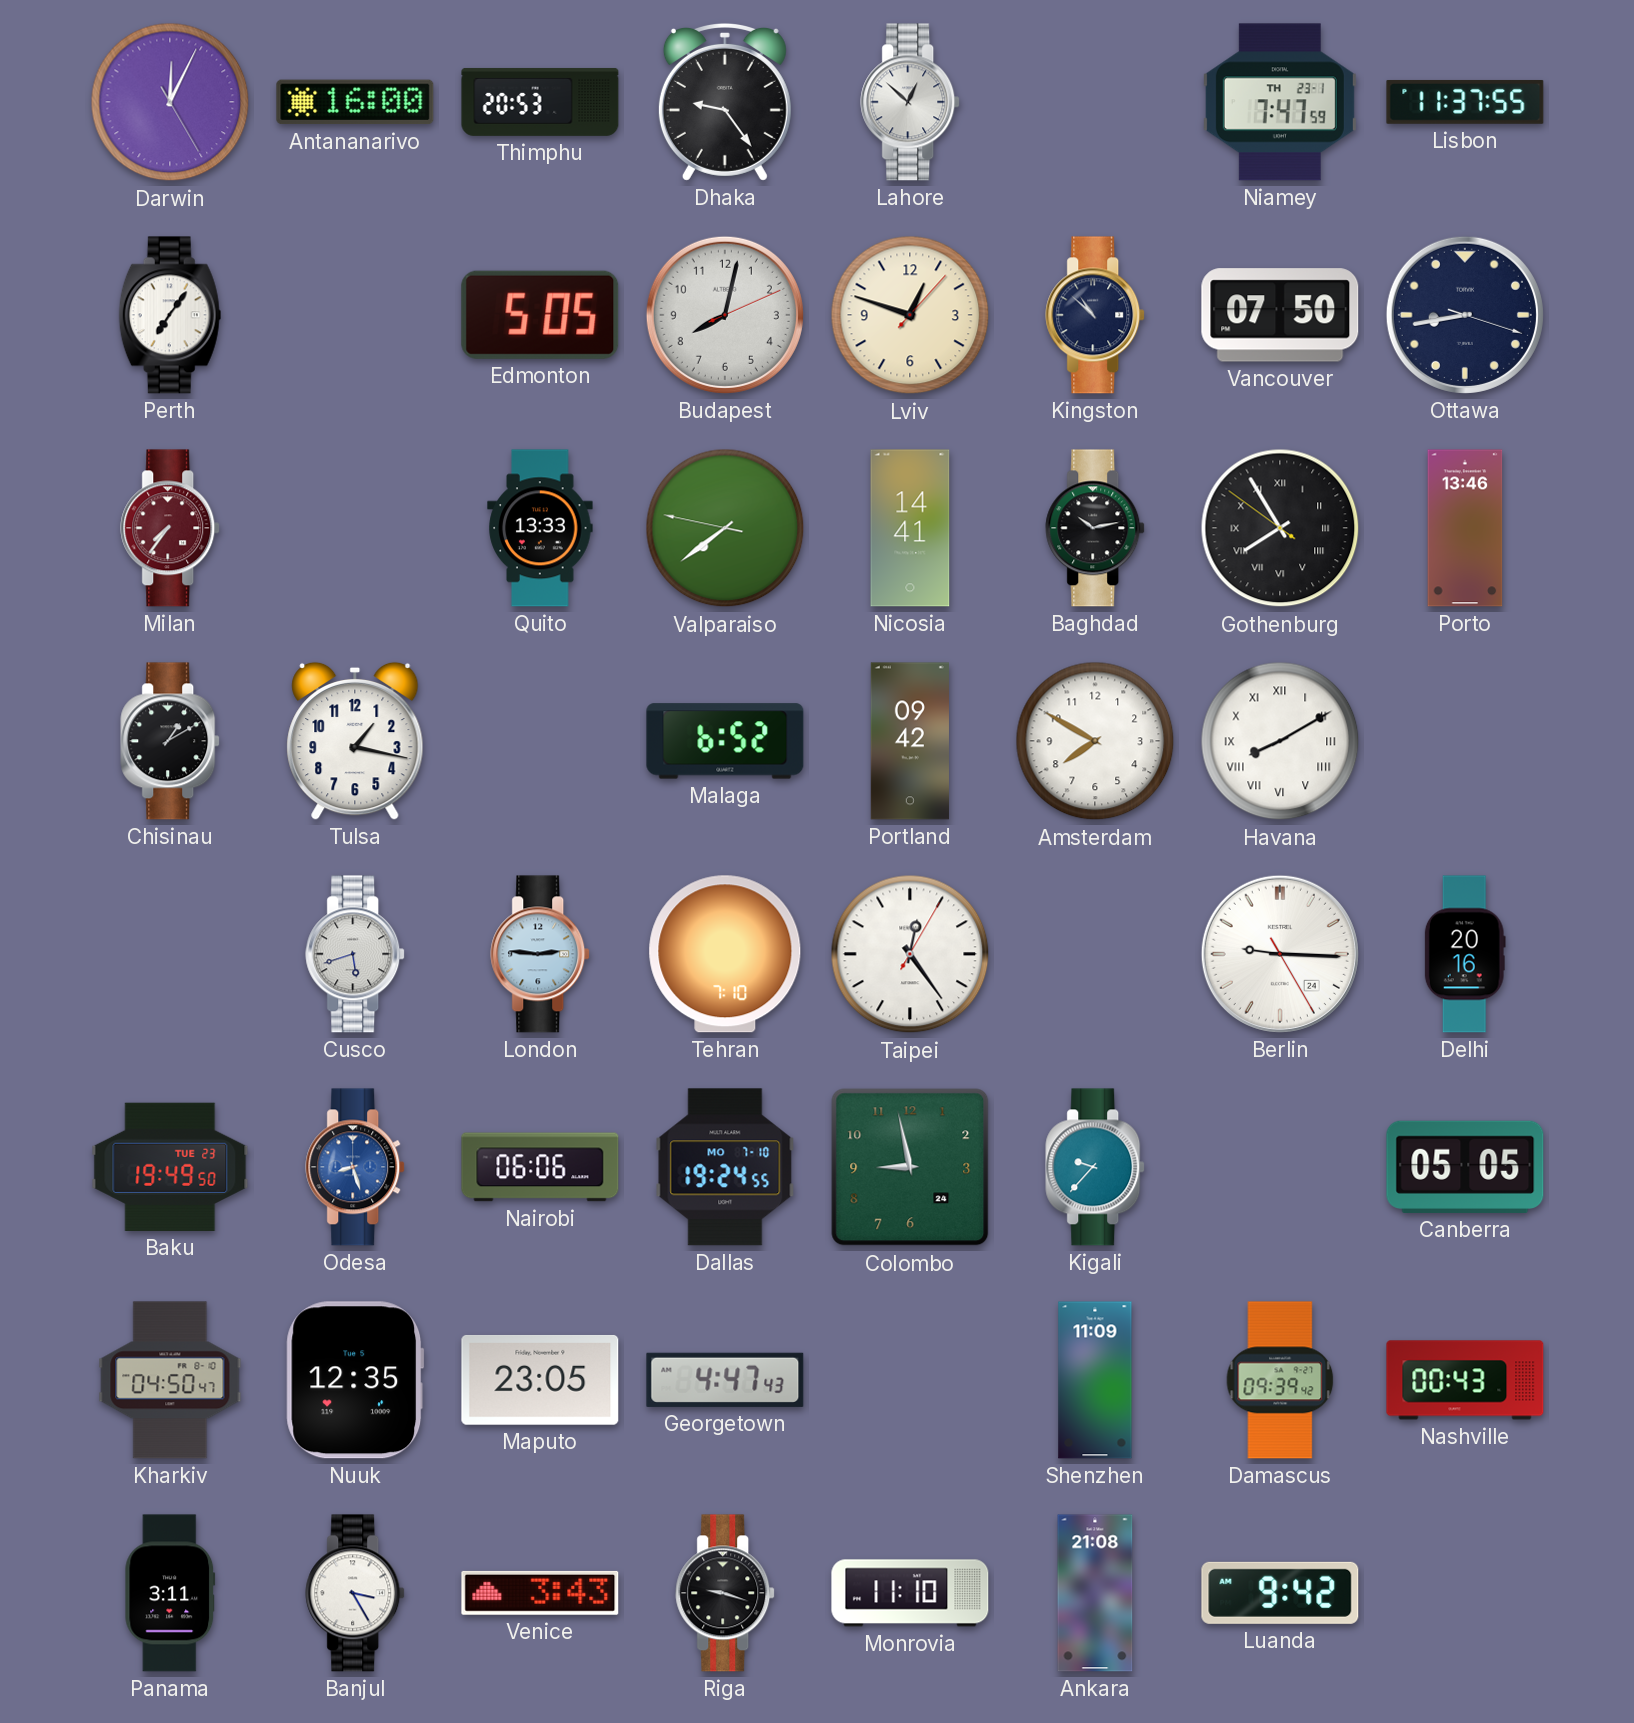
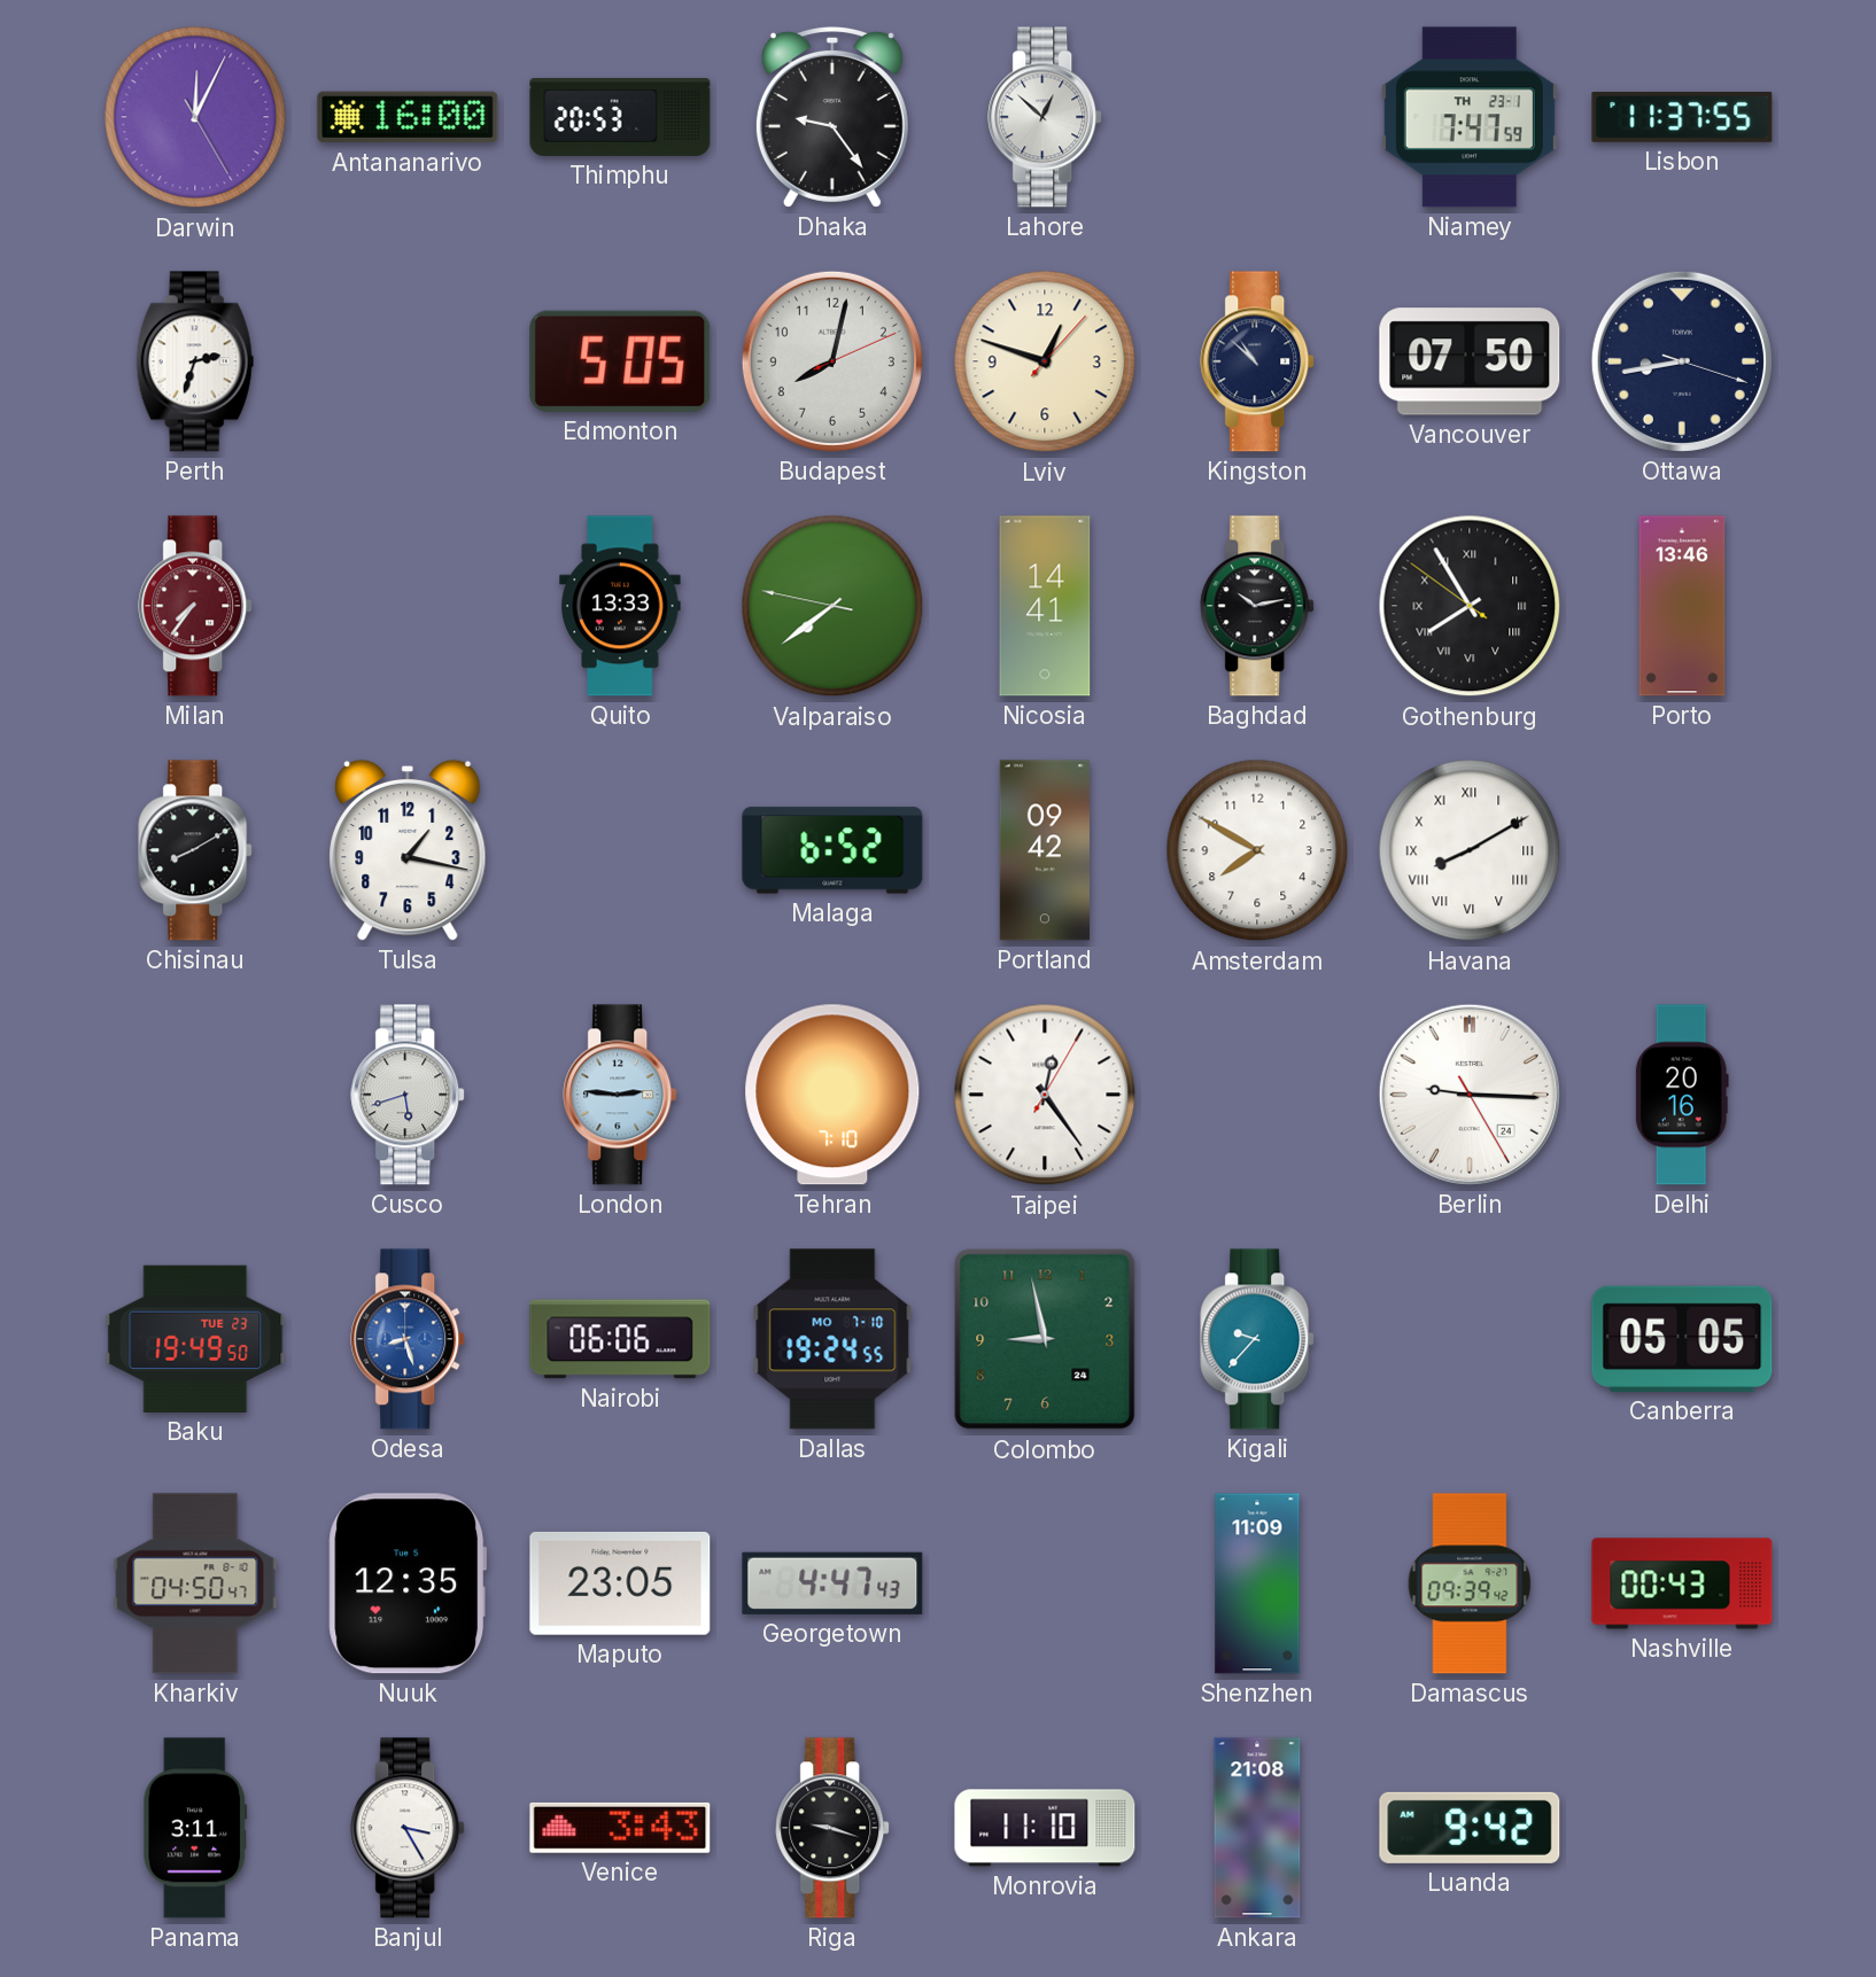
Perth: 7:06 -> 2:33
Chisinau: 1:10 -> 8:10
